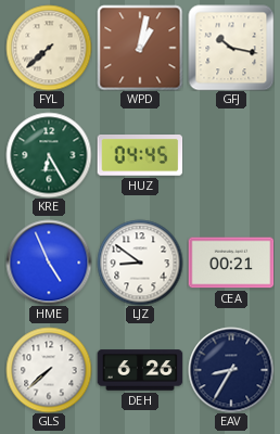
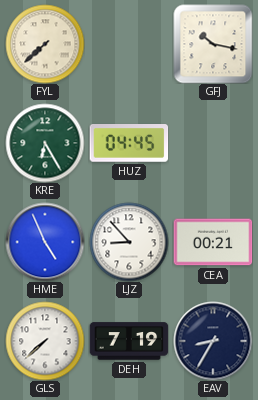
WPD: 1:02 -> none
LJZ: 8:51 -> 8:53
DEH: 6:26 -> 7:19
